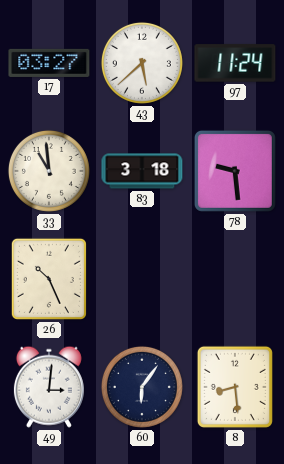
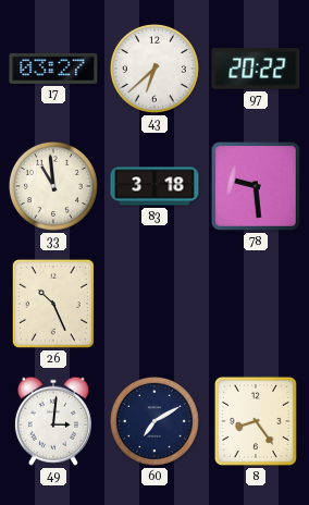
43: 5:38 -> 6:38
97: 11:24 -> 20:22
60: 6:06 -> 7:10
8: 8:29 -> 8:24
